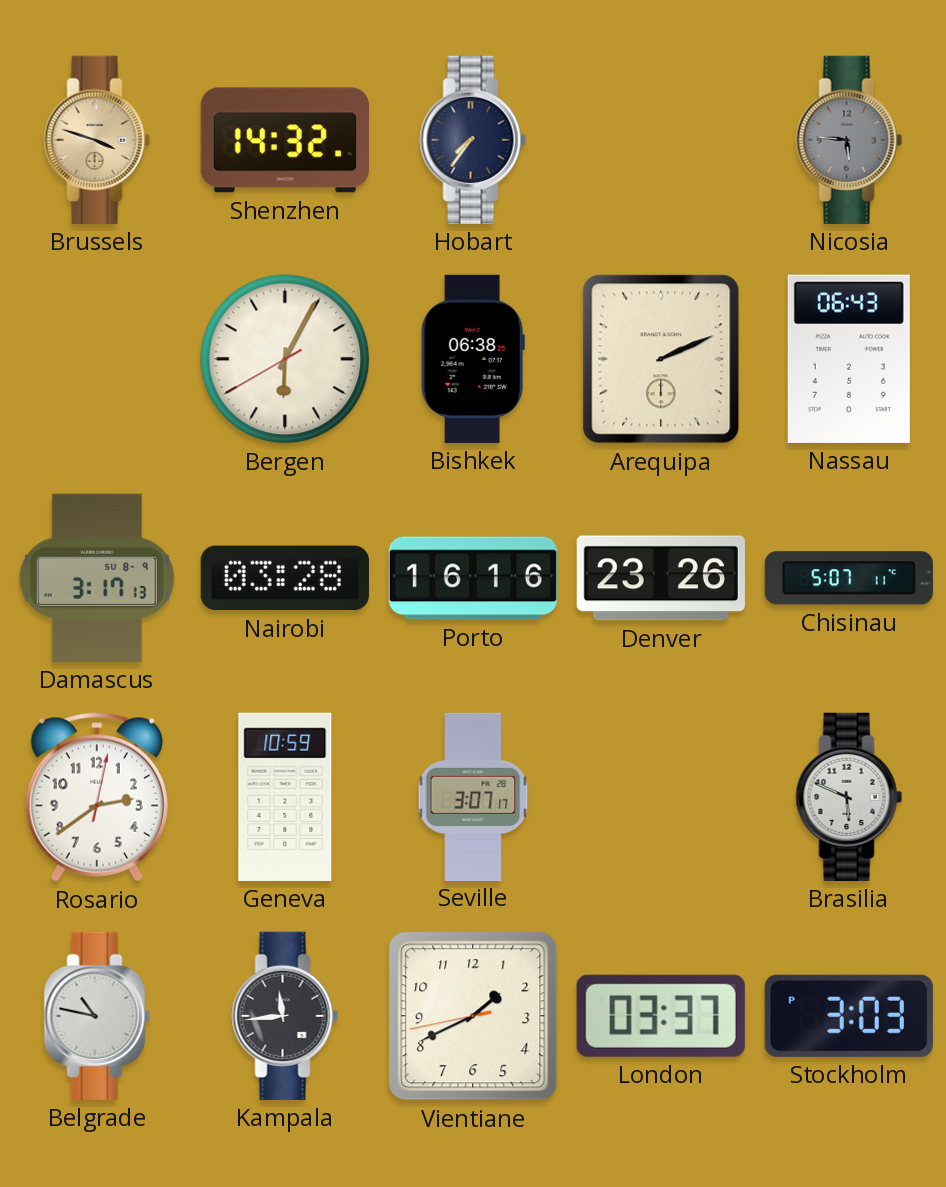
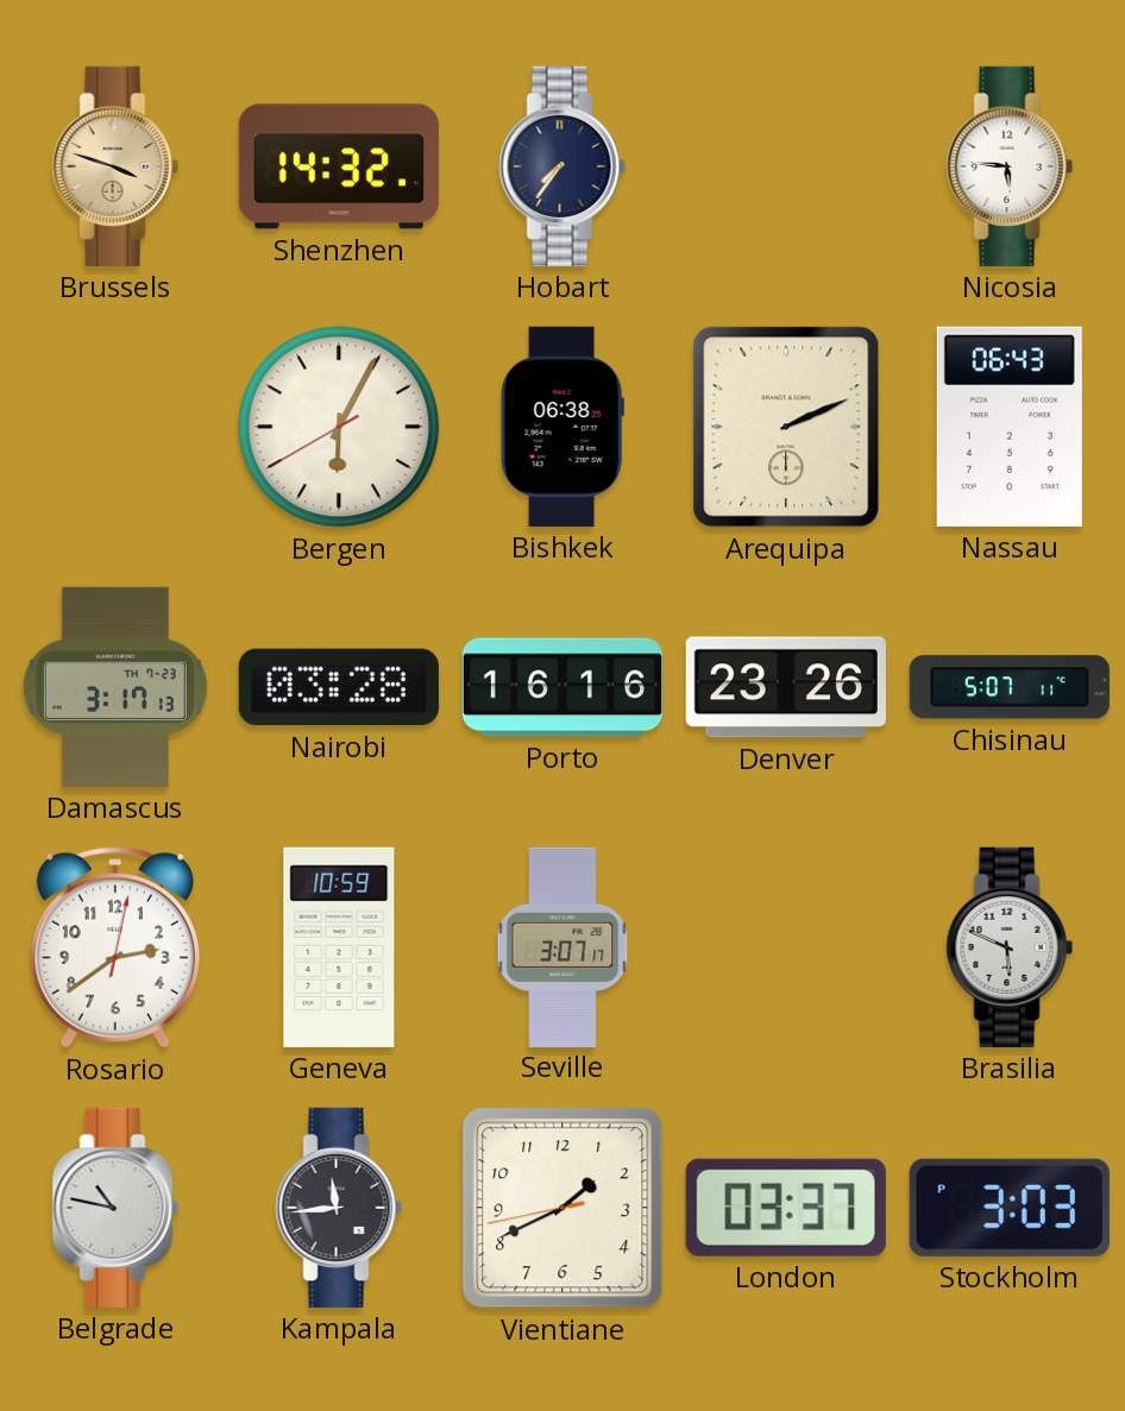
Nicosia dial: grey -> white
Damascus date: SU 8-9 -> TH 7-23
